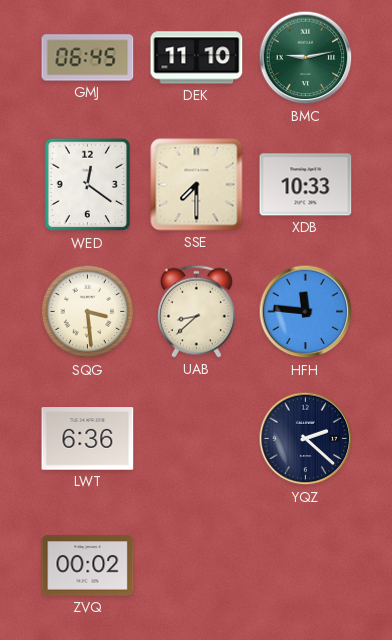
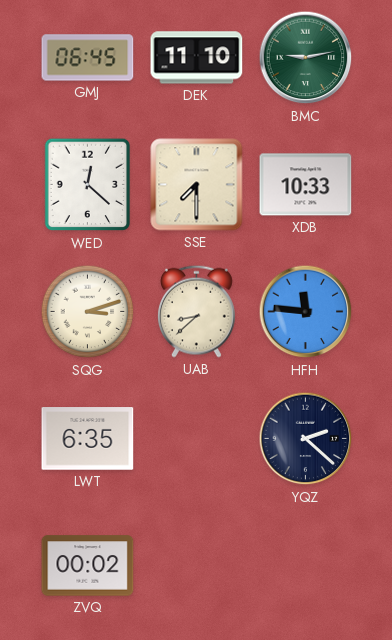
WED: 12:21 -> 12:22
SQG: 3:29 -> 3:12
LWT: 6:36 -> 6:35
